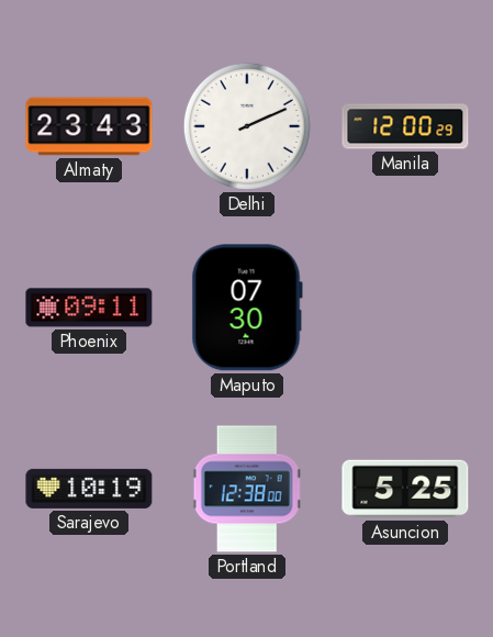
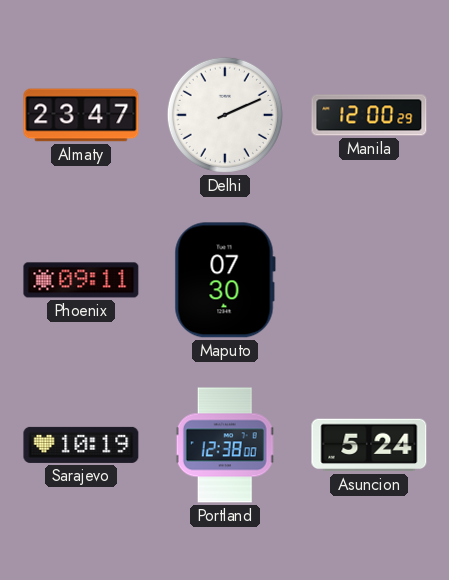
Almaty: 23:43 -> 23:47
Asuncion: 5:25 -> 5:24
